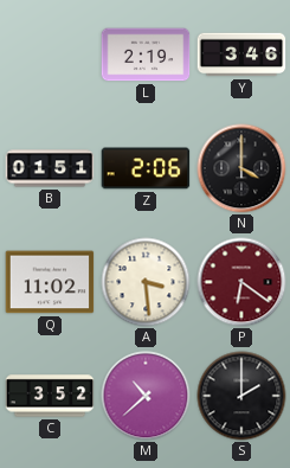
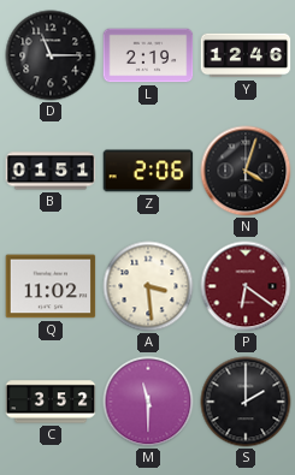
D: none -> 11:15
Y: 3:46 -> 12:46
N: 4:00 -> 4:03
M: 10:38 -> 11:30
